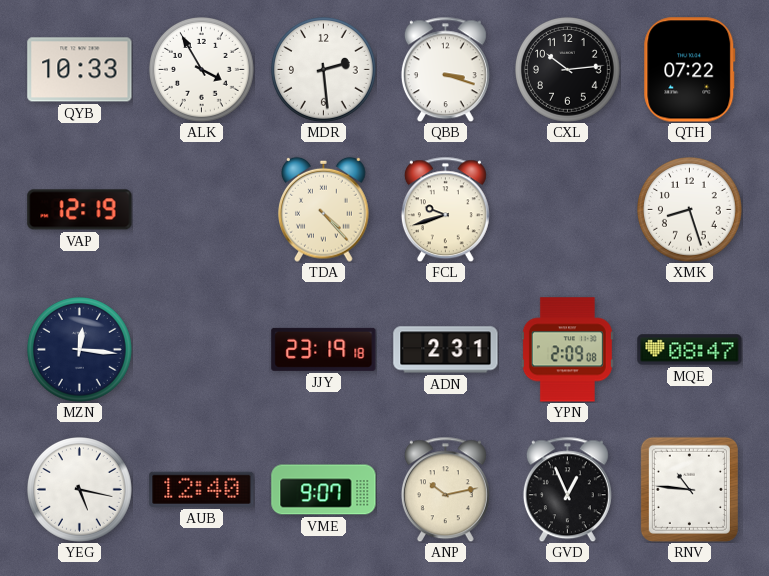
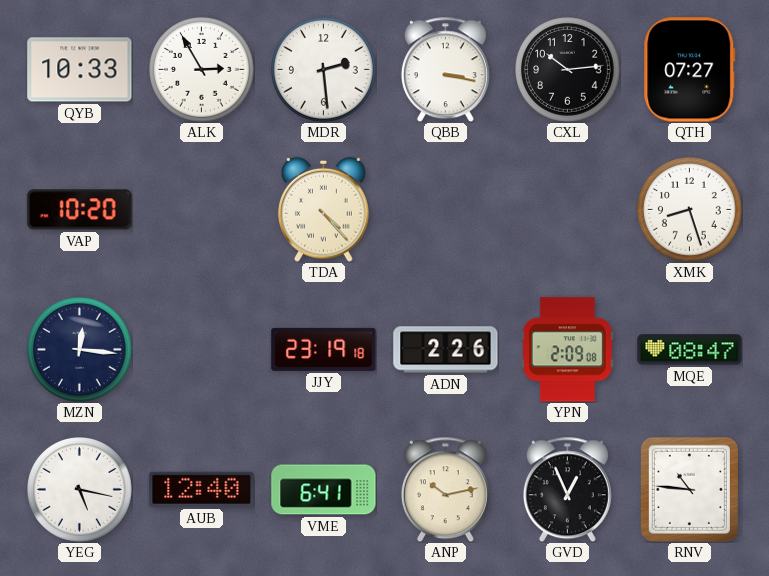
ALK: 3:55 -> 2:55
QBB: 3:18 -> 3:17
QTH: 07:22 -> 07:27
VAP: 12:19 -> 10:20
FCL: 9:42 -> none
ADN: 2:31 -> 2:26
VME: 9:07 -> 6:41
